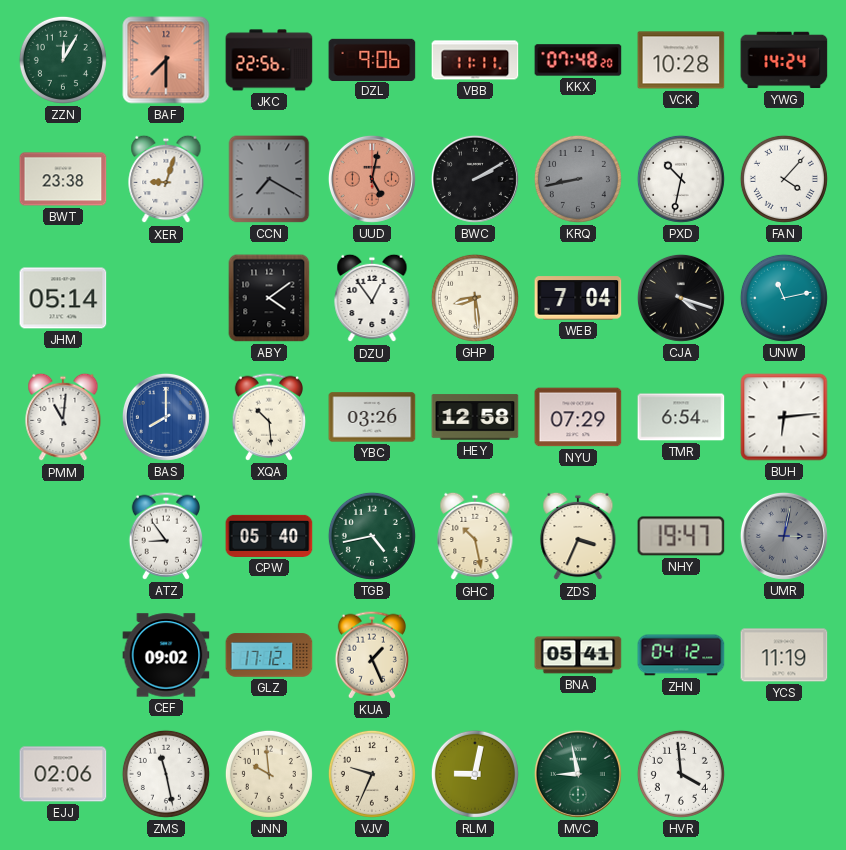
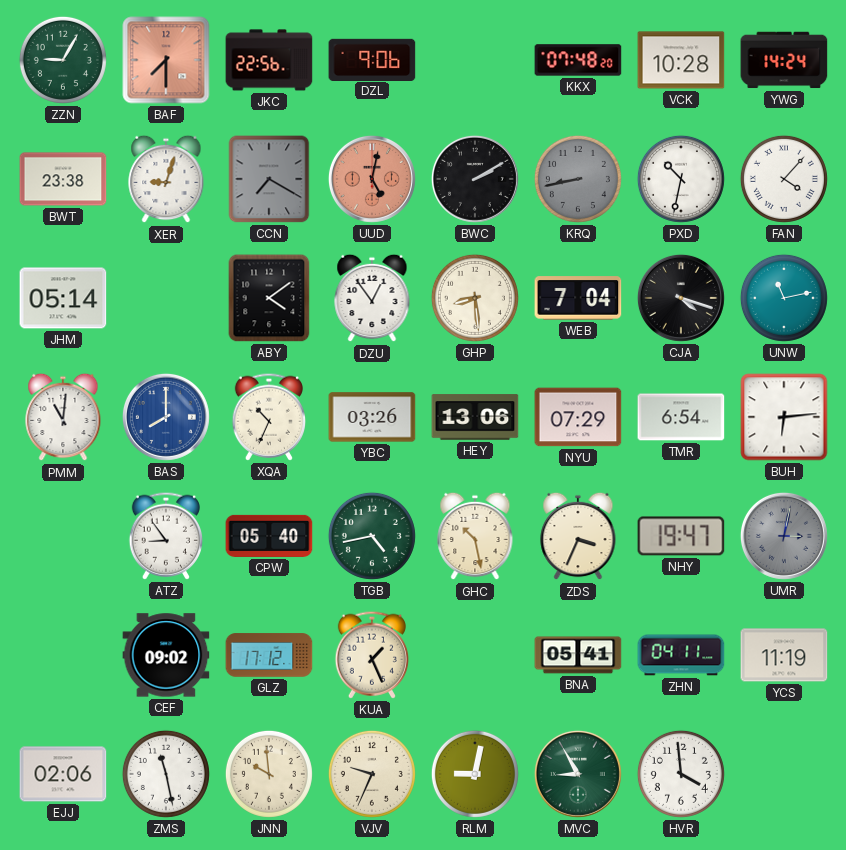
ZZN: 12:05 -> 9:05
VBB: 11:11 -> none
XQA: 10:29 -> 10:34
HEY: 12:58 -> 13:06
ZHN: 04:12 -> 04:11
MVC: 8:58 -> 8:55
